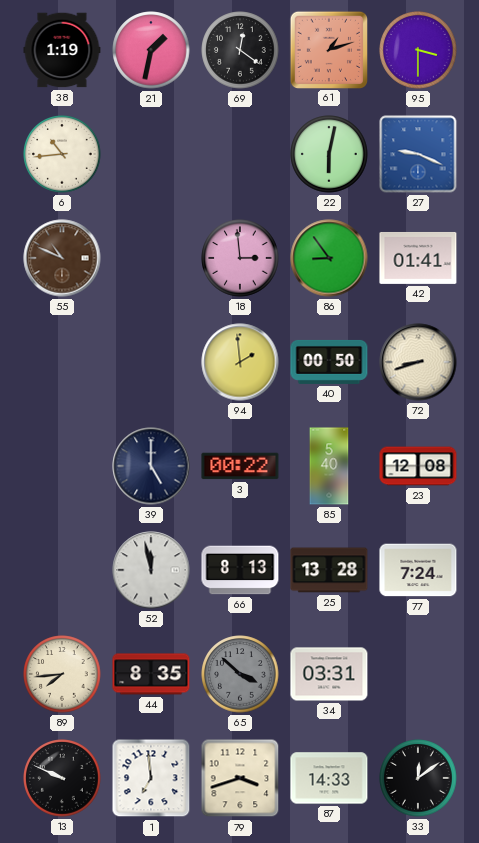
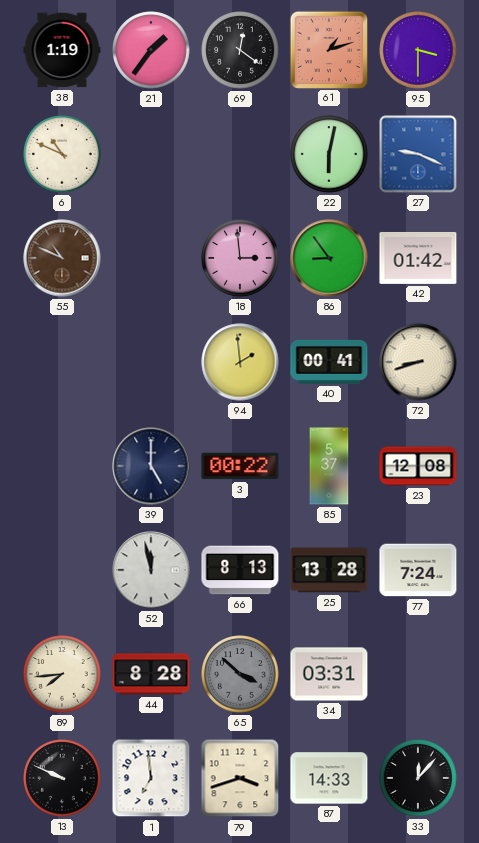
21: 1:32 -> 1:36
6: 10:44 -> 10:49
42: 01:41 -> 01:42
40: 00:50 -> 00:41
85: 5:40 -> 5:37
44: 8:35 -> 8:28
33: 12:09 -> 12:07
